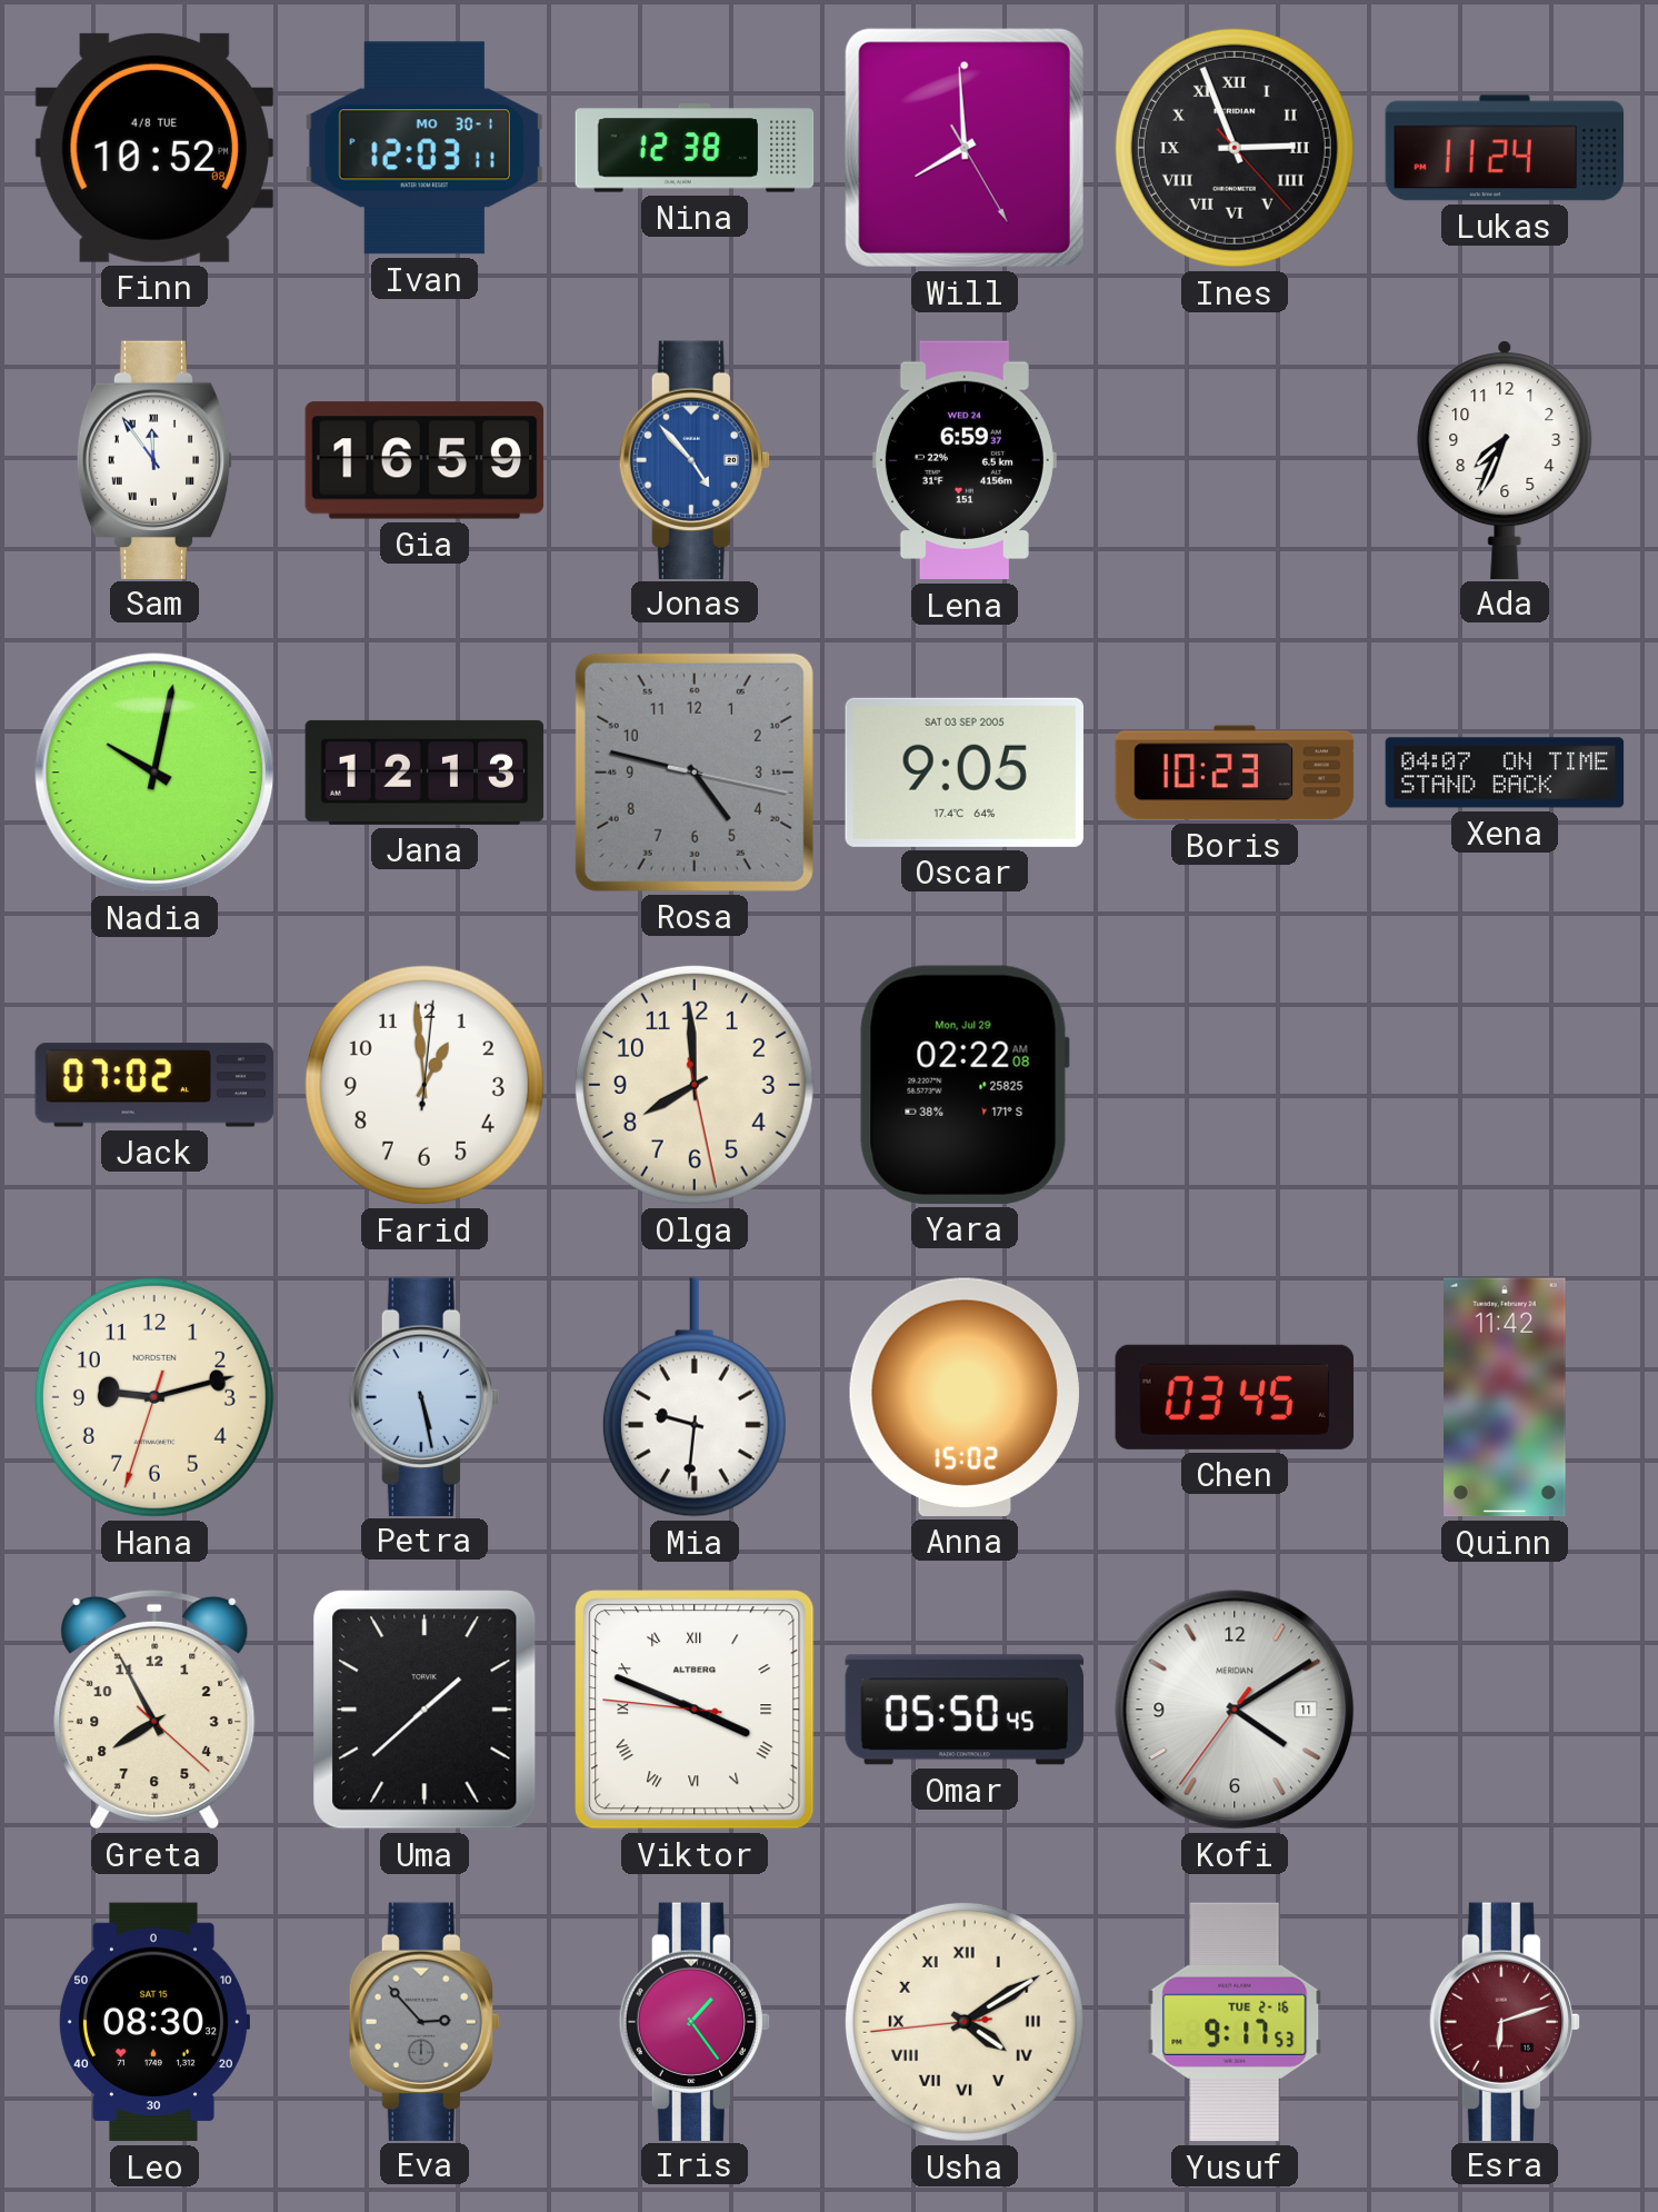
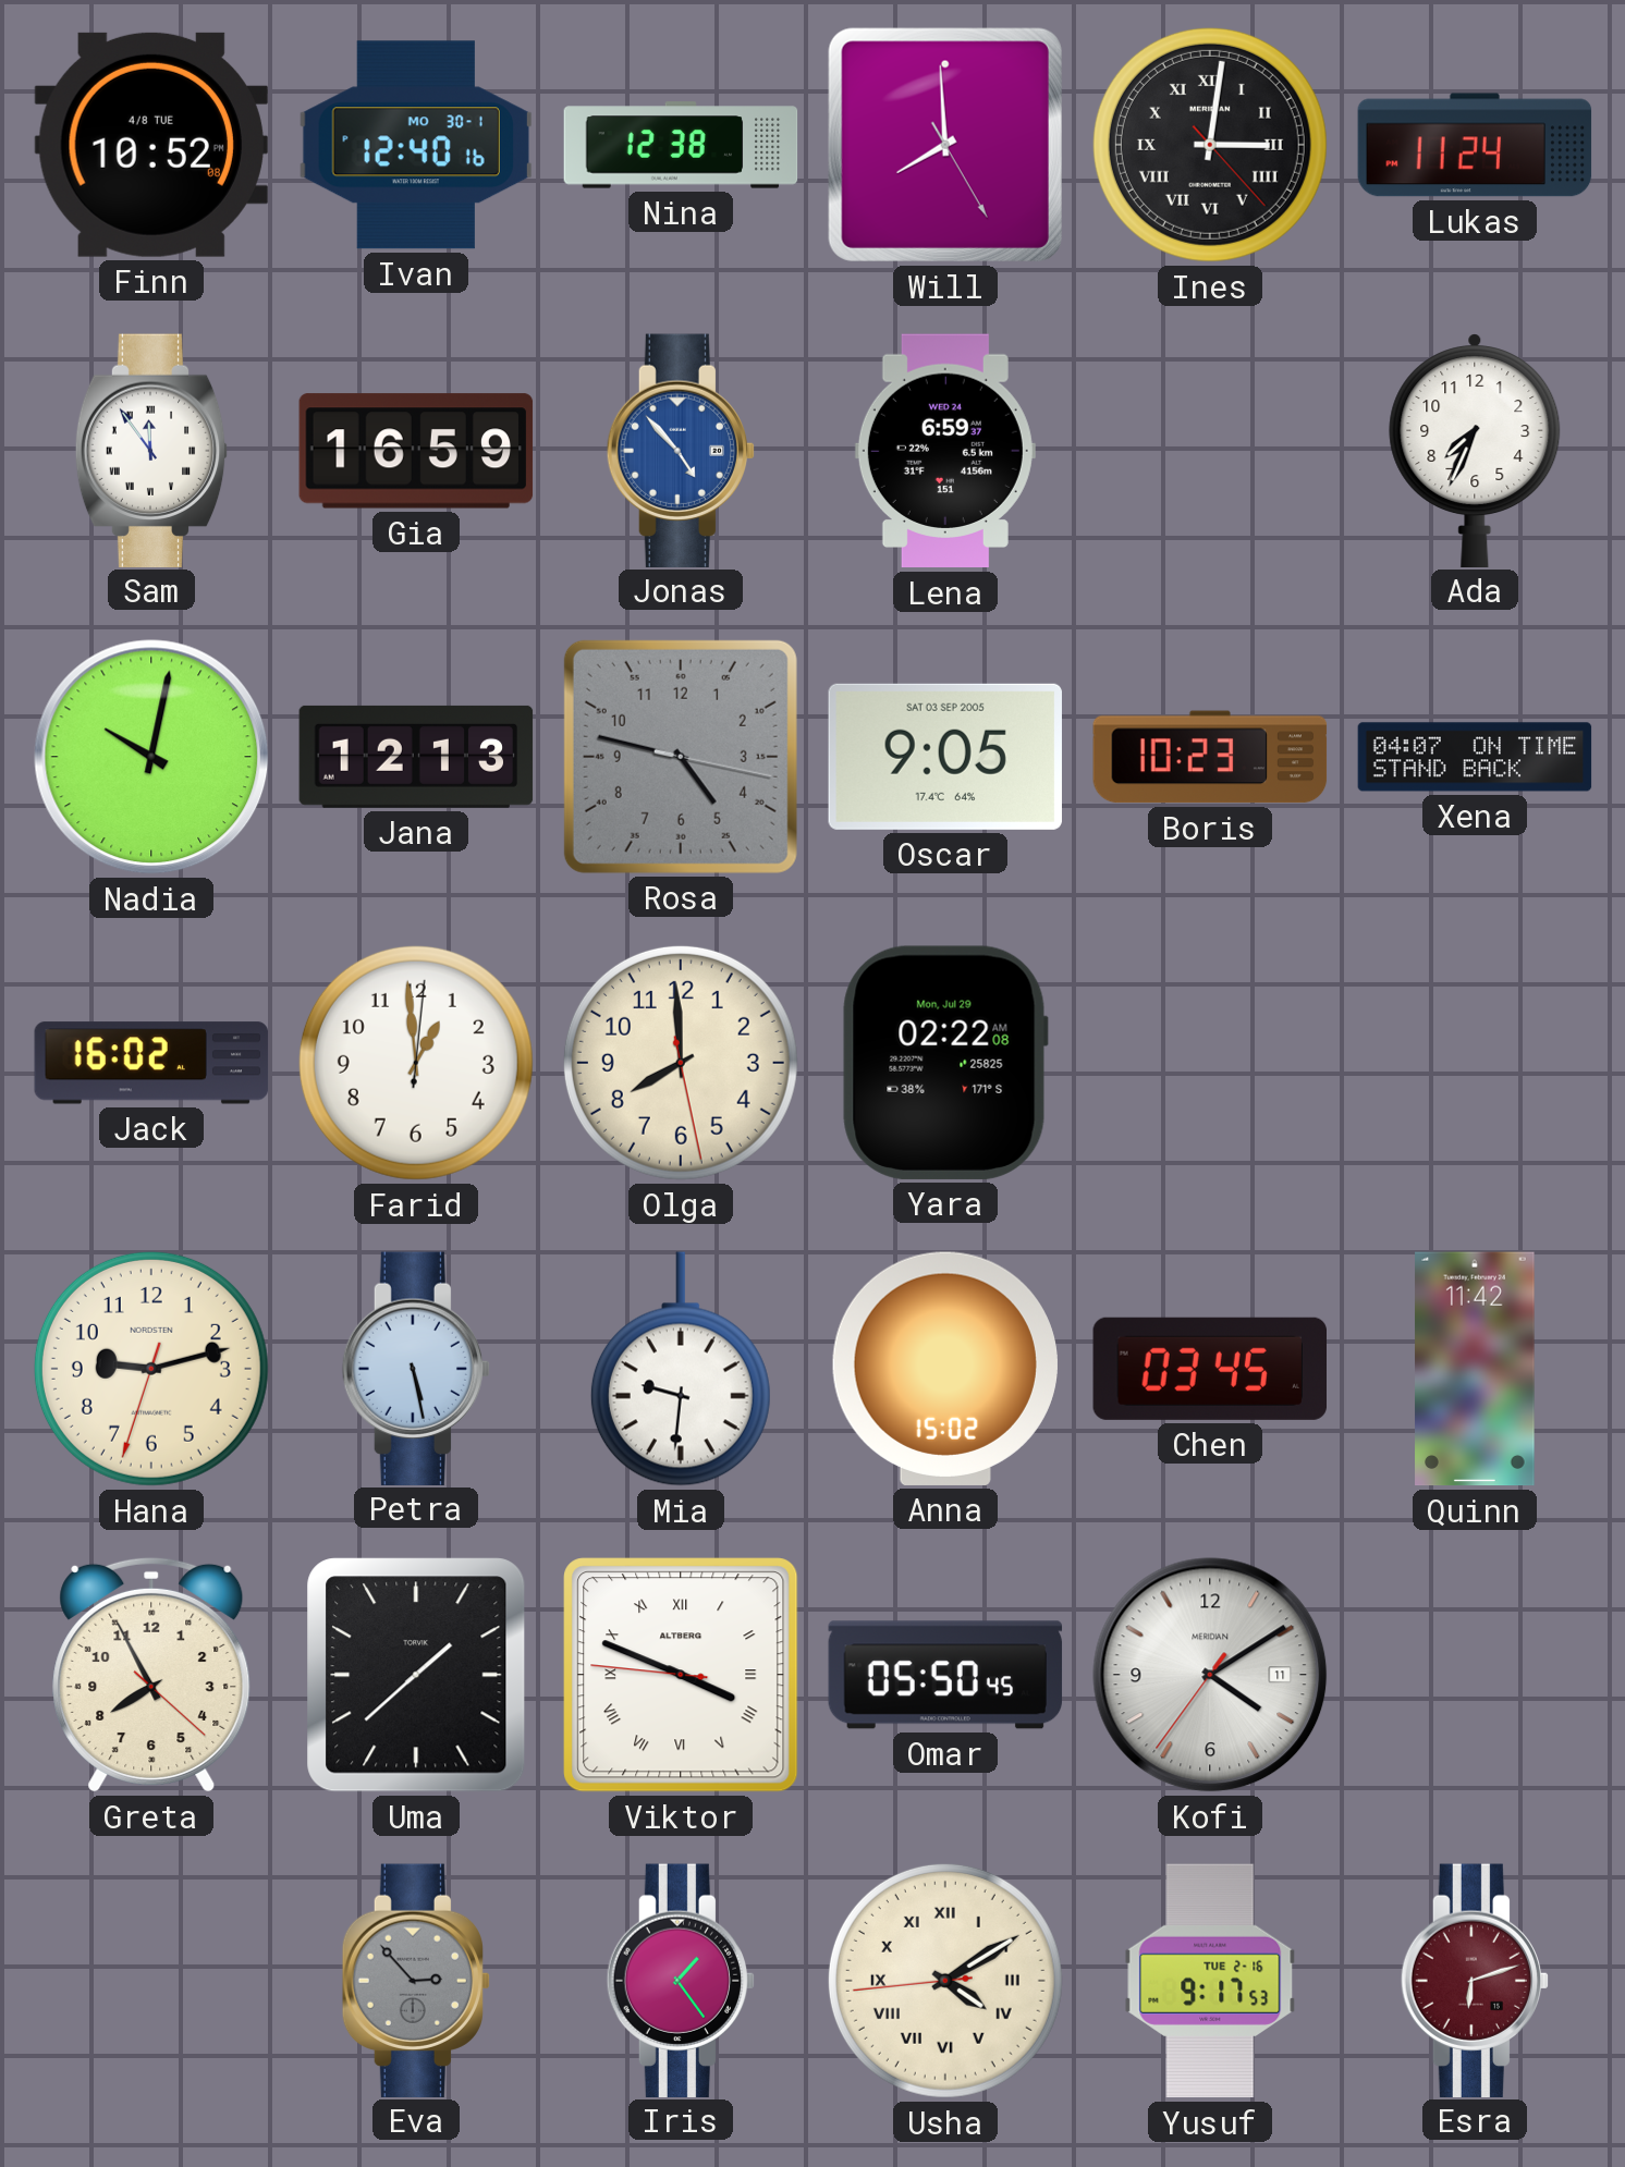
Ivan: 12:03 -> 12:40
Ines: 2:56 -> 3:01
Jack: 07:02 -> 16:02
Leo: 08:30 -> none
